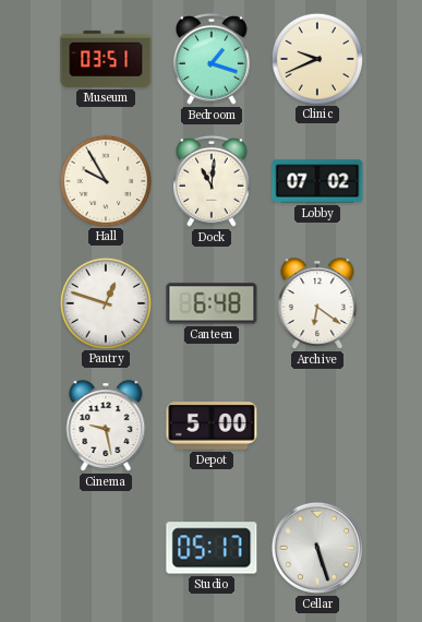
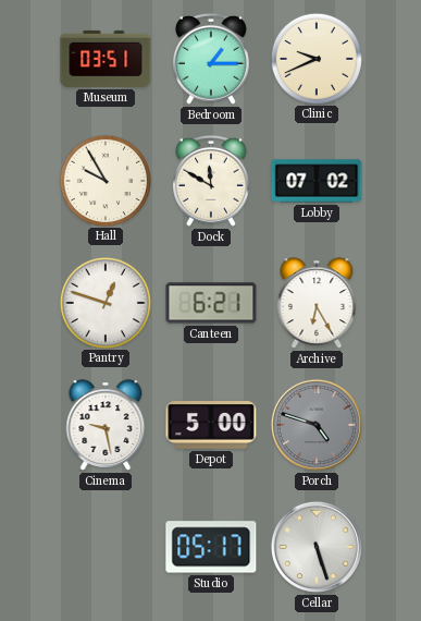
Bedroom: 1:18 -> 1:15
Dock: 11:01 -> 11:50
Canteen: 6:48 -> 6:21
Archive: 6:21 -> 6:25
Porch: none -> 4:48
